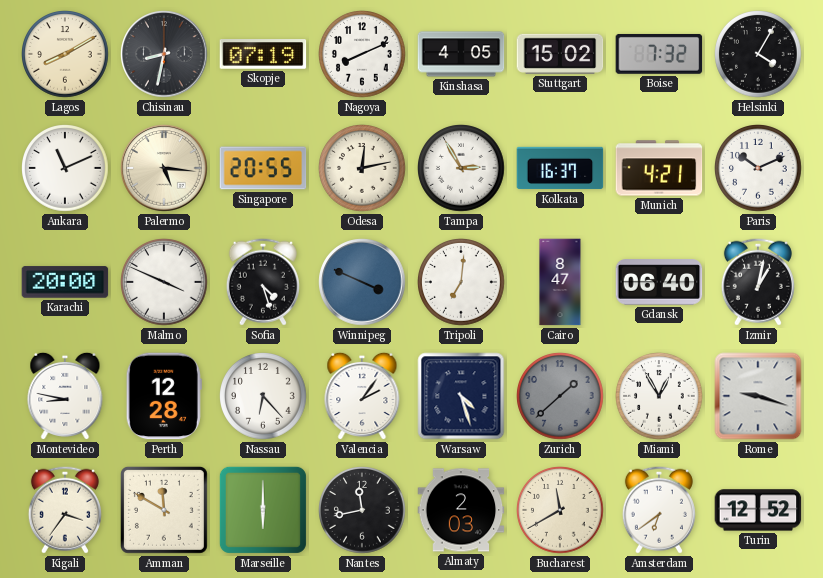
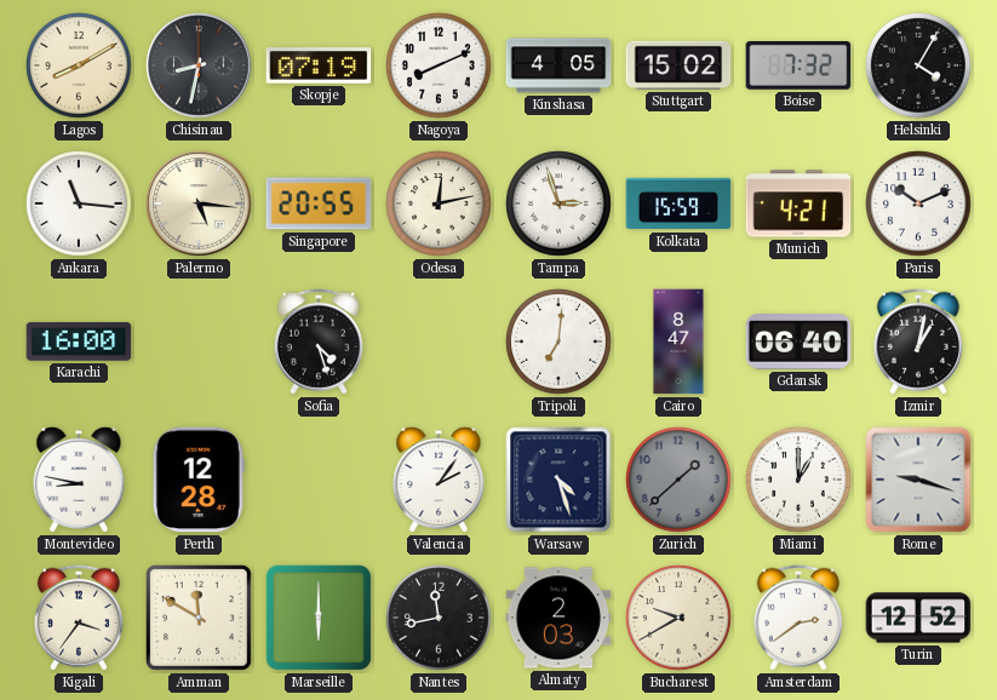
Ankara: 11:11 -> 11:16
Tampa: 2:55 -> 2:57
Kolkata: 16:37 -> 15:59
Karachi: 20:00 -> 16:00
Malmo: 3:49 -> none
Winnipeg: 3:49 -> none
Nassau: 6:23 -> none
Miami: 12:55 -> 1:00
Bucharest: 11:40 -> 9:40
Amsterdam: 6:39 -> 2:39
